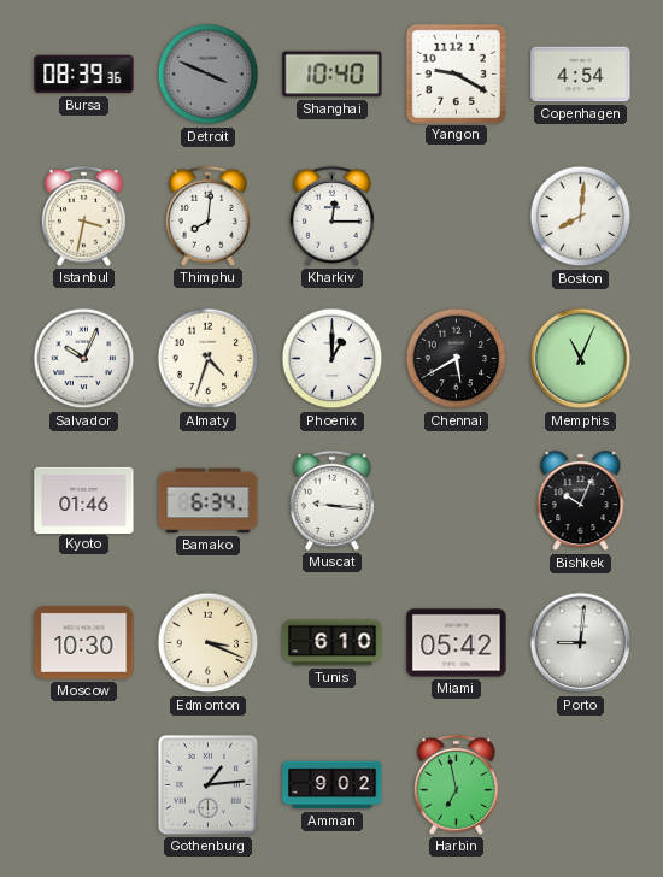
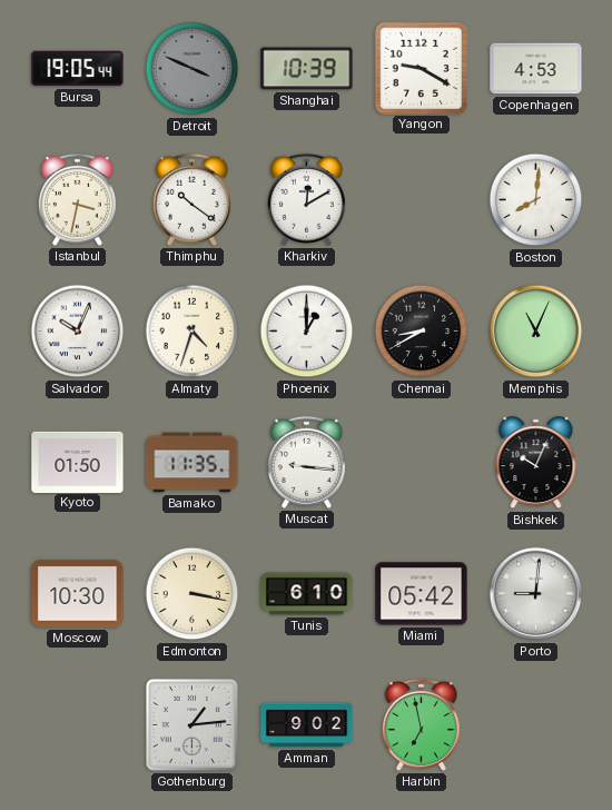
Bursa: 08:39 -> 19:05
Shanghai: 10:40 -> 10:39
Copenhagen: 4:54 -> 4:53
Thimphu: 8:01 -> 10:21
Kharkiv: 12:15 -> 12:10
Chennai: 5:40 -> 8:40
Kyoto: 01:46 -> 01:50
Bamako: 6:34 -> 11:35
Edmonton: 3:19 -> 3:17
